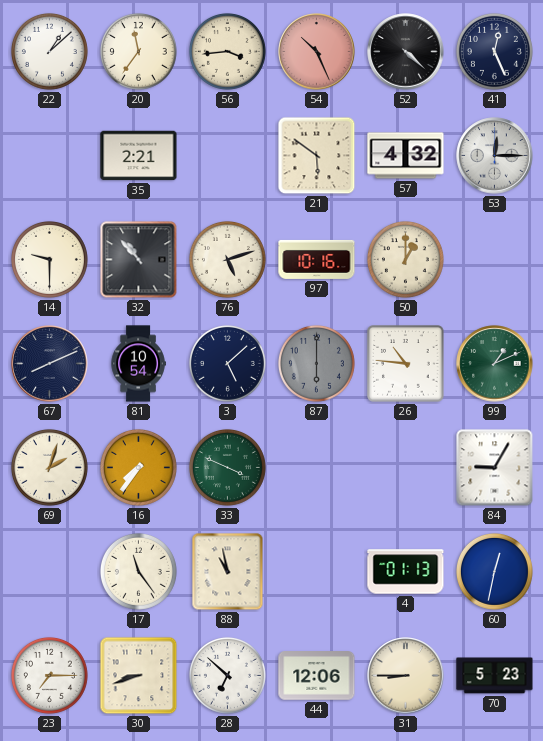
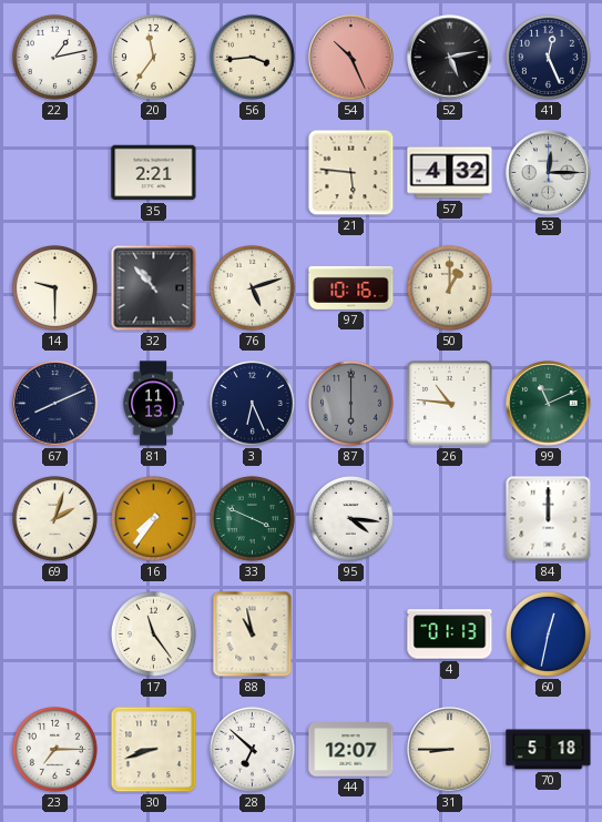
22: 1:08 -> 1:13
52: 4:22 -> 5:13
21: 5:51 -> 5:46
81: 10:54 -> 11:13
3: 5:08 -> 6:26
99: 1:11 -> 11:11
95: none -> 4:16
84: 9:05 -> 12:00
44: 12:06 -> 12:07
70: 5:23 -> 5:18
